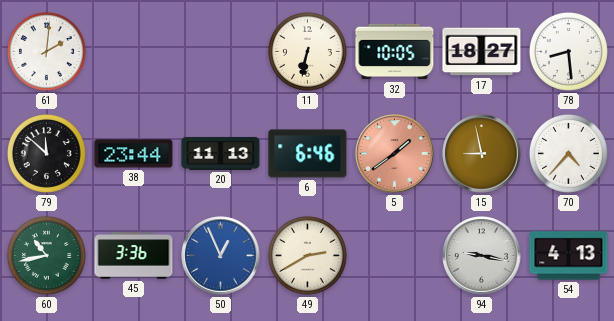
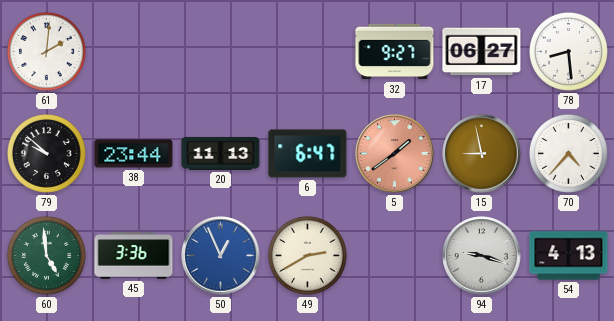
11: 6:32 -> none
32: 10:05 -> 9:27
17: 18:27 -> 06:27
79: 11:52 -> 9:52
6: 6:46 -> 6:47
60: 10:43 -> 4:59
94: 9:17 -> 9:18
